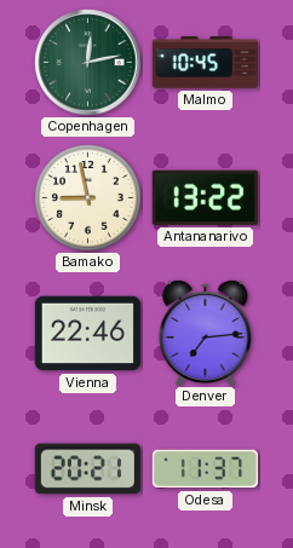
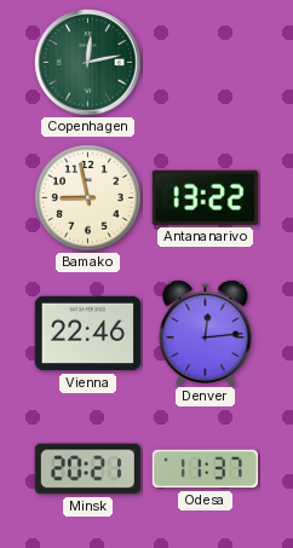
Malmo: 10:45 -> none
Denver: 7:14 -> 12:14
